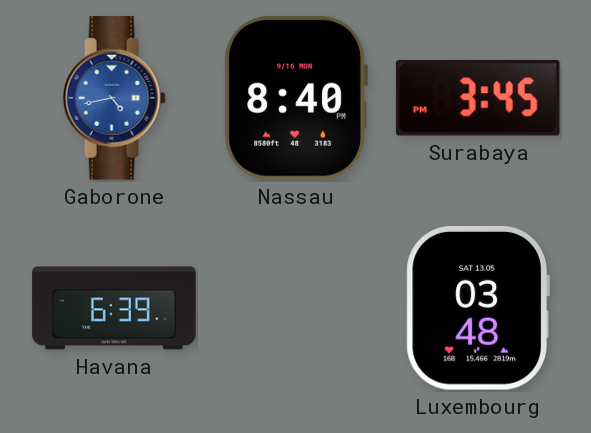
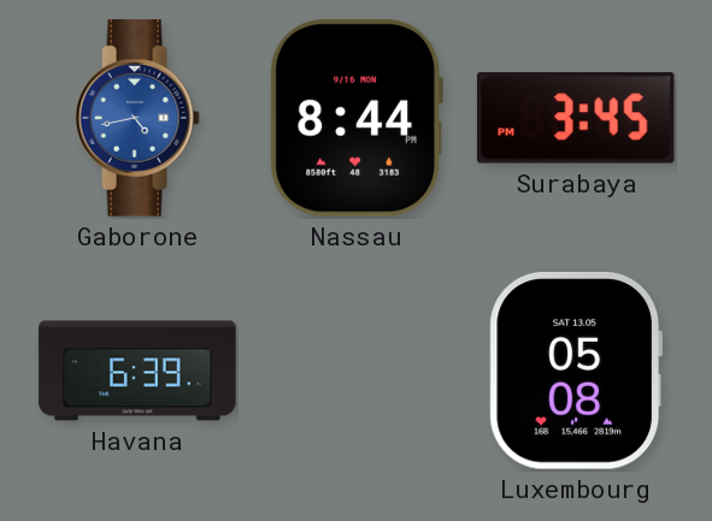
Nassau: 8:40 -> 8:44
Luxembourg: 03:48 -> 05:08
